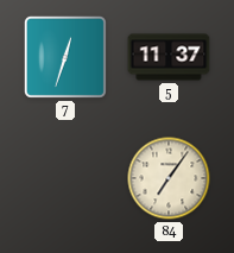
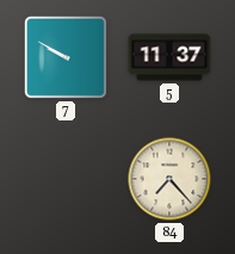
7: 12:33 -> 9:50
84: 7:06 -> 7:23
